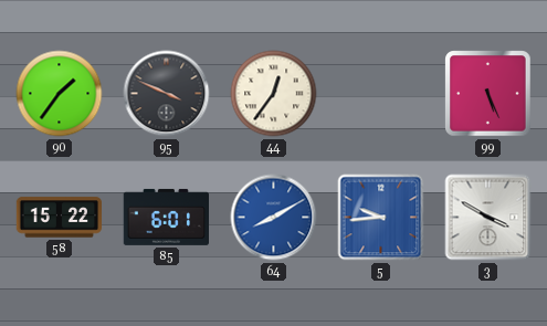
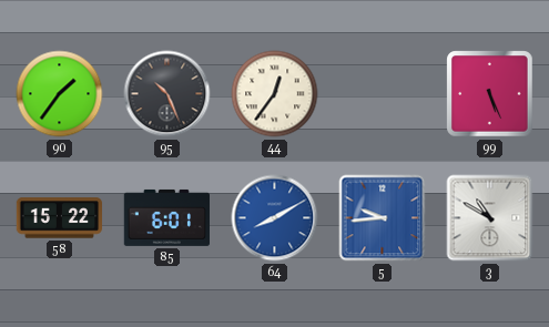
95: 3:49 -> 10:26
3: 3:50 -> 10:50
